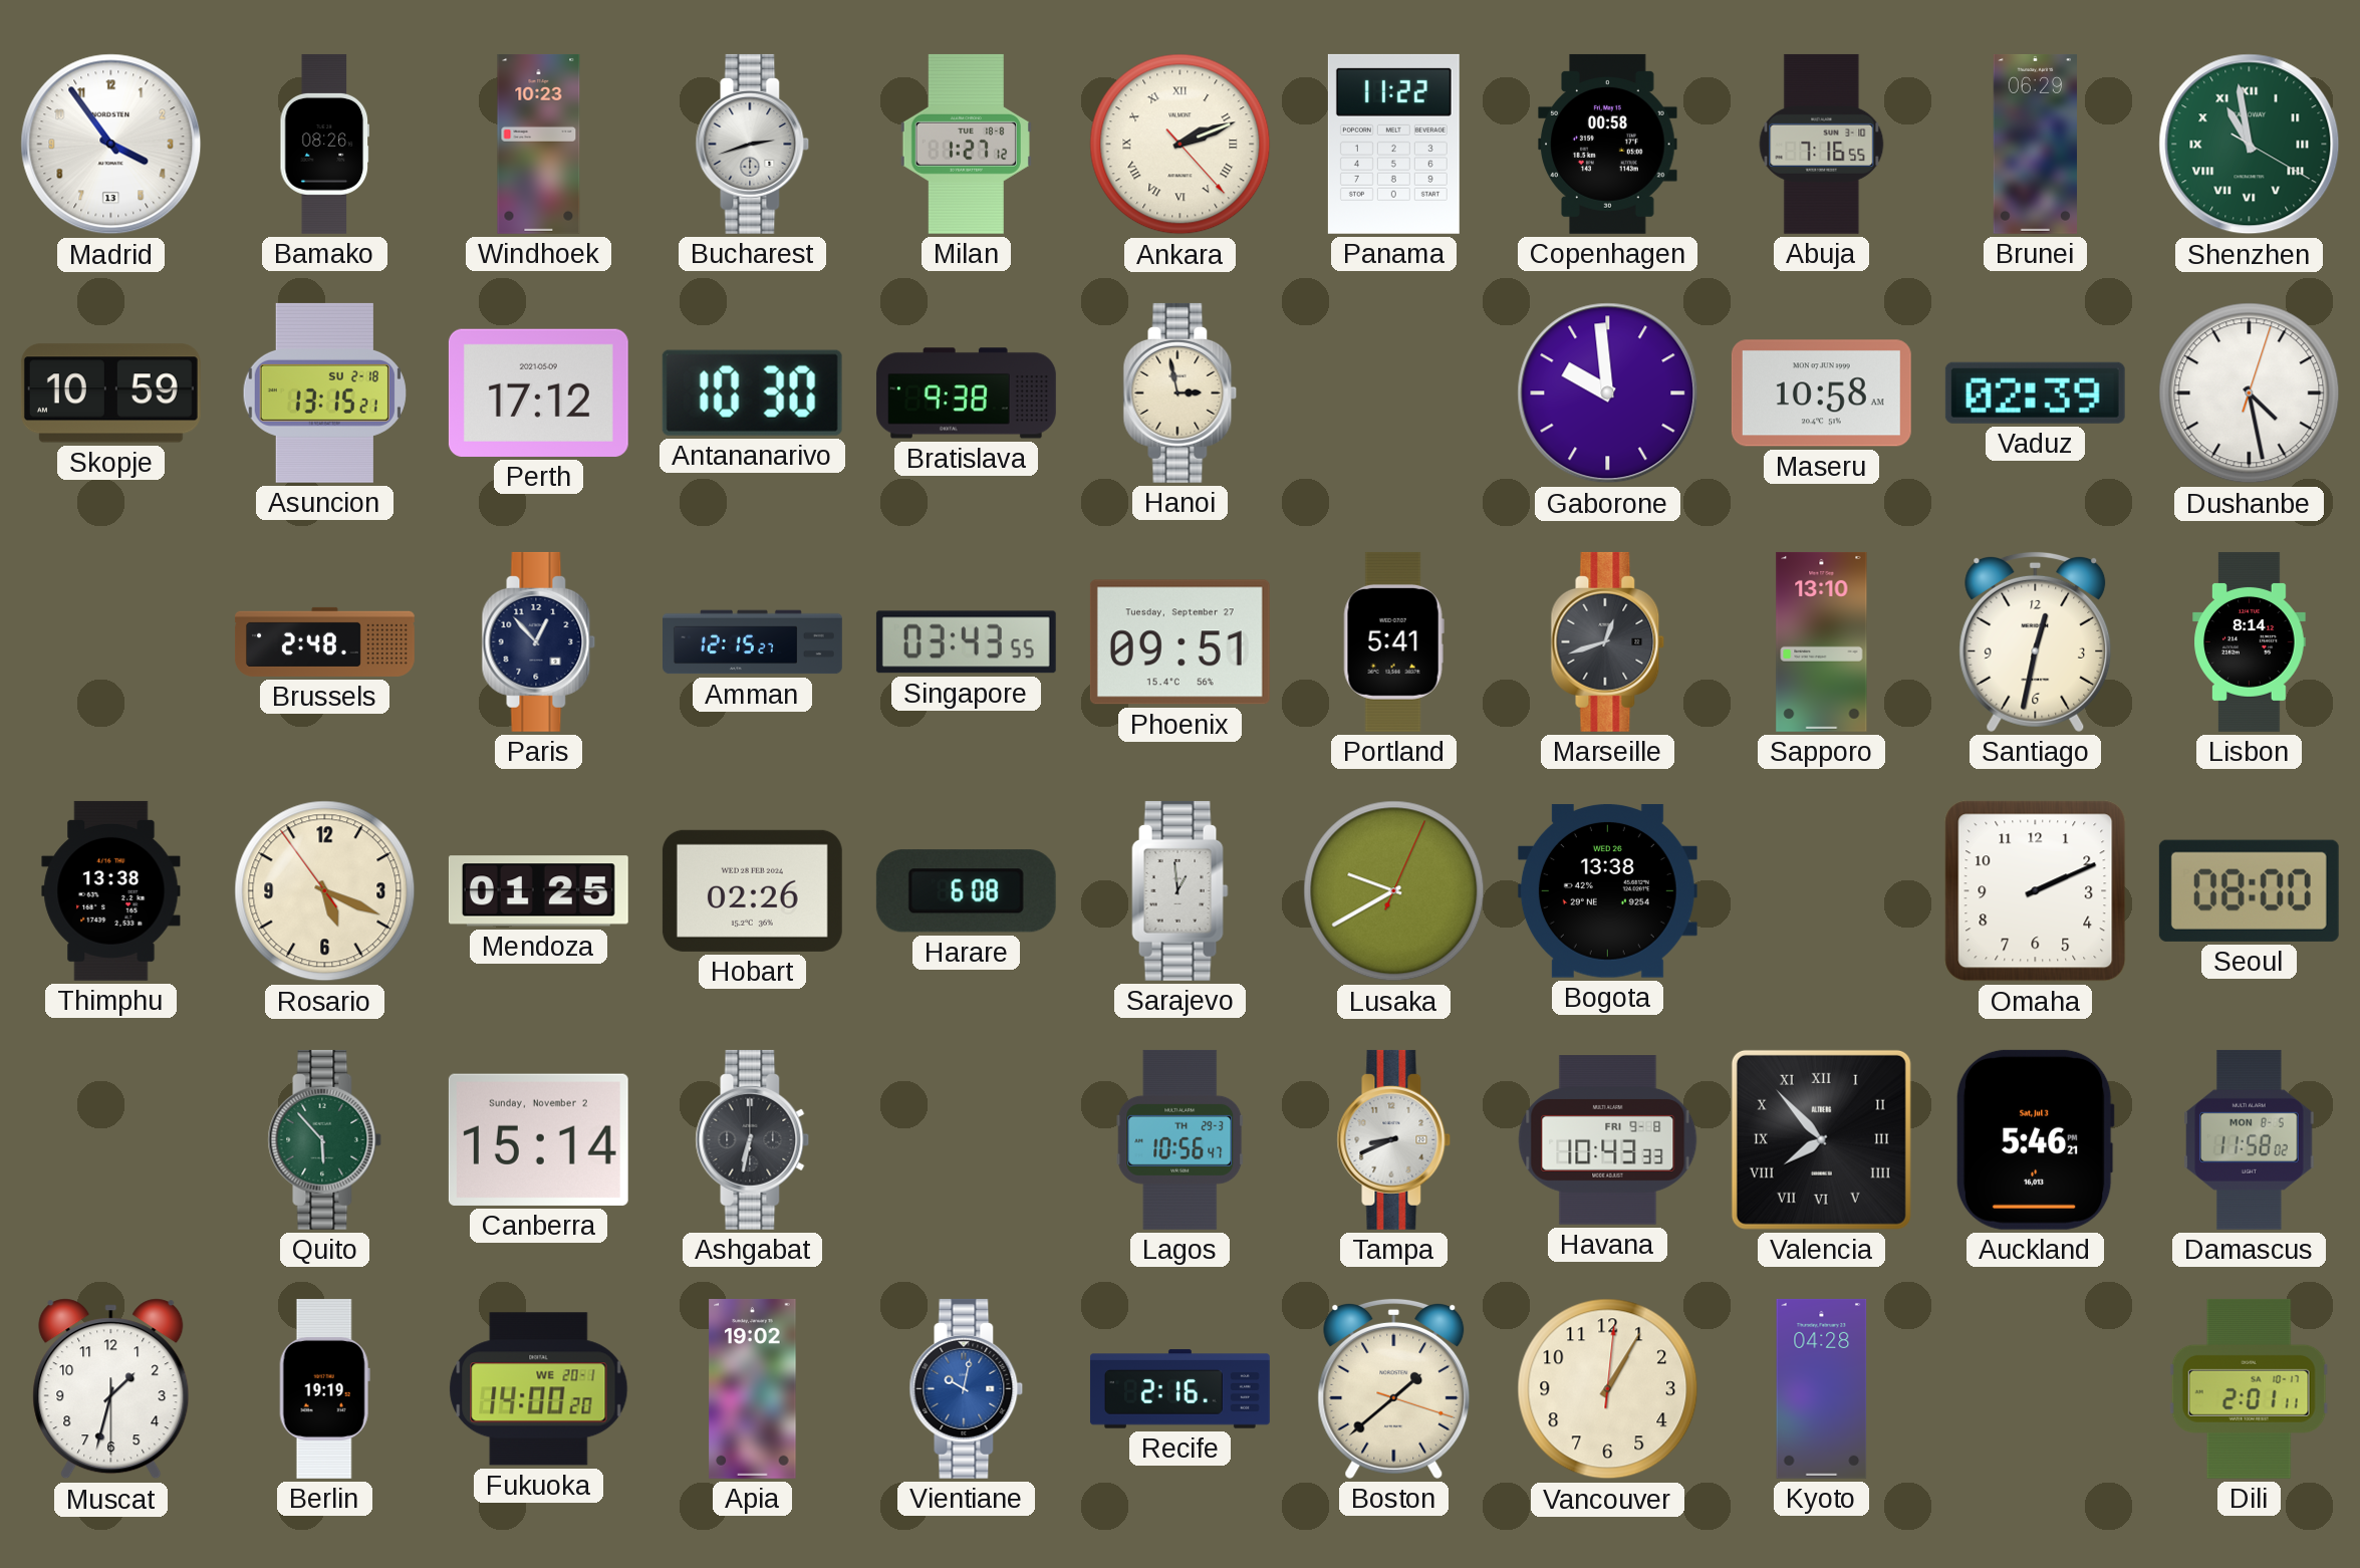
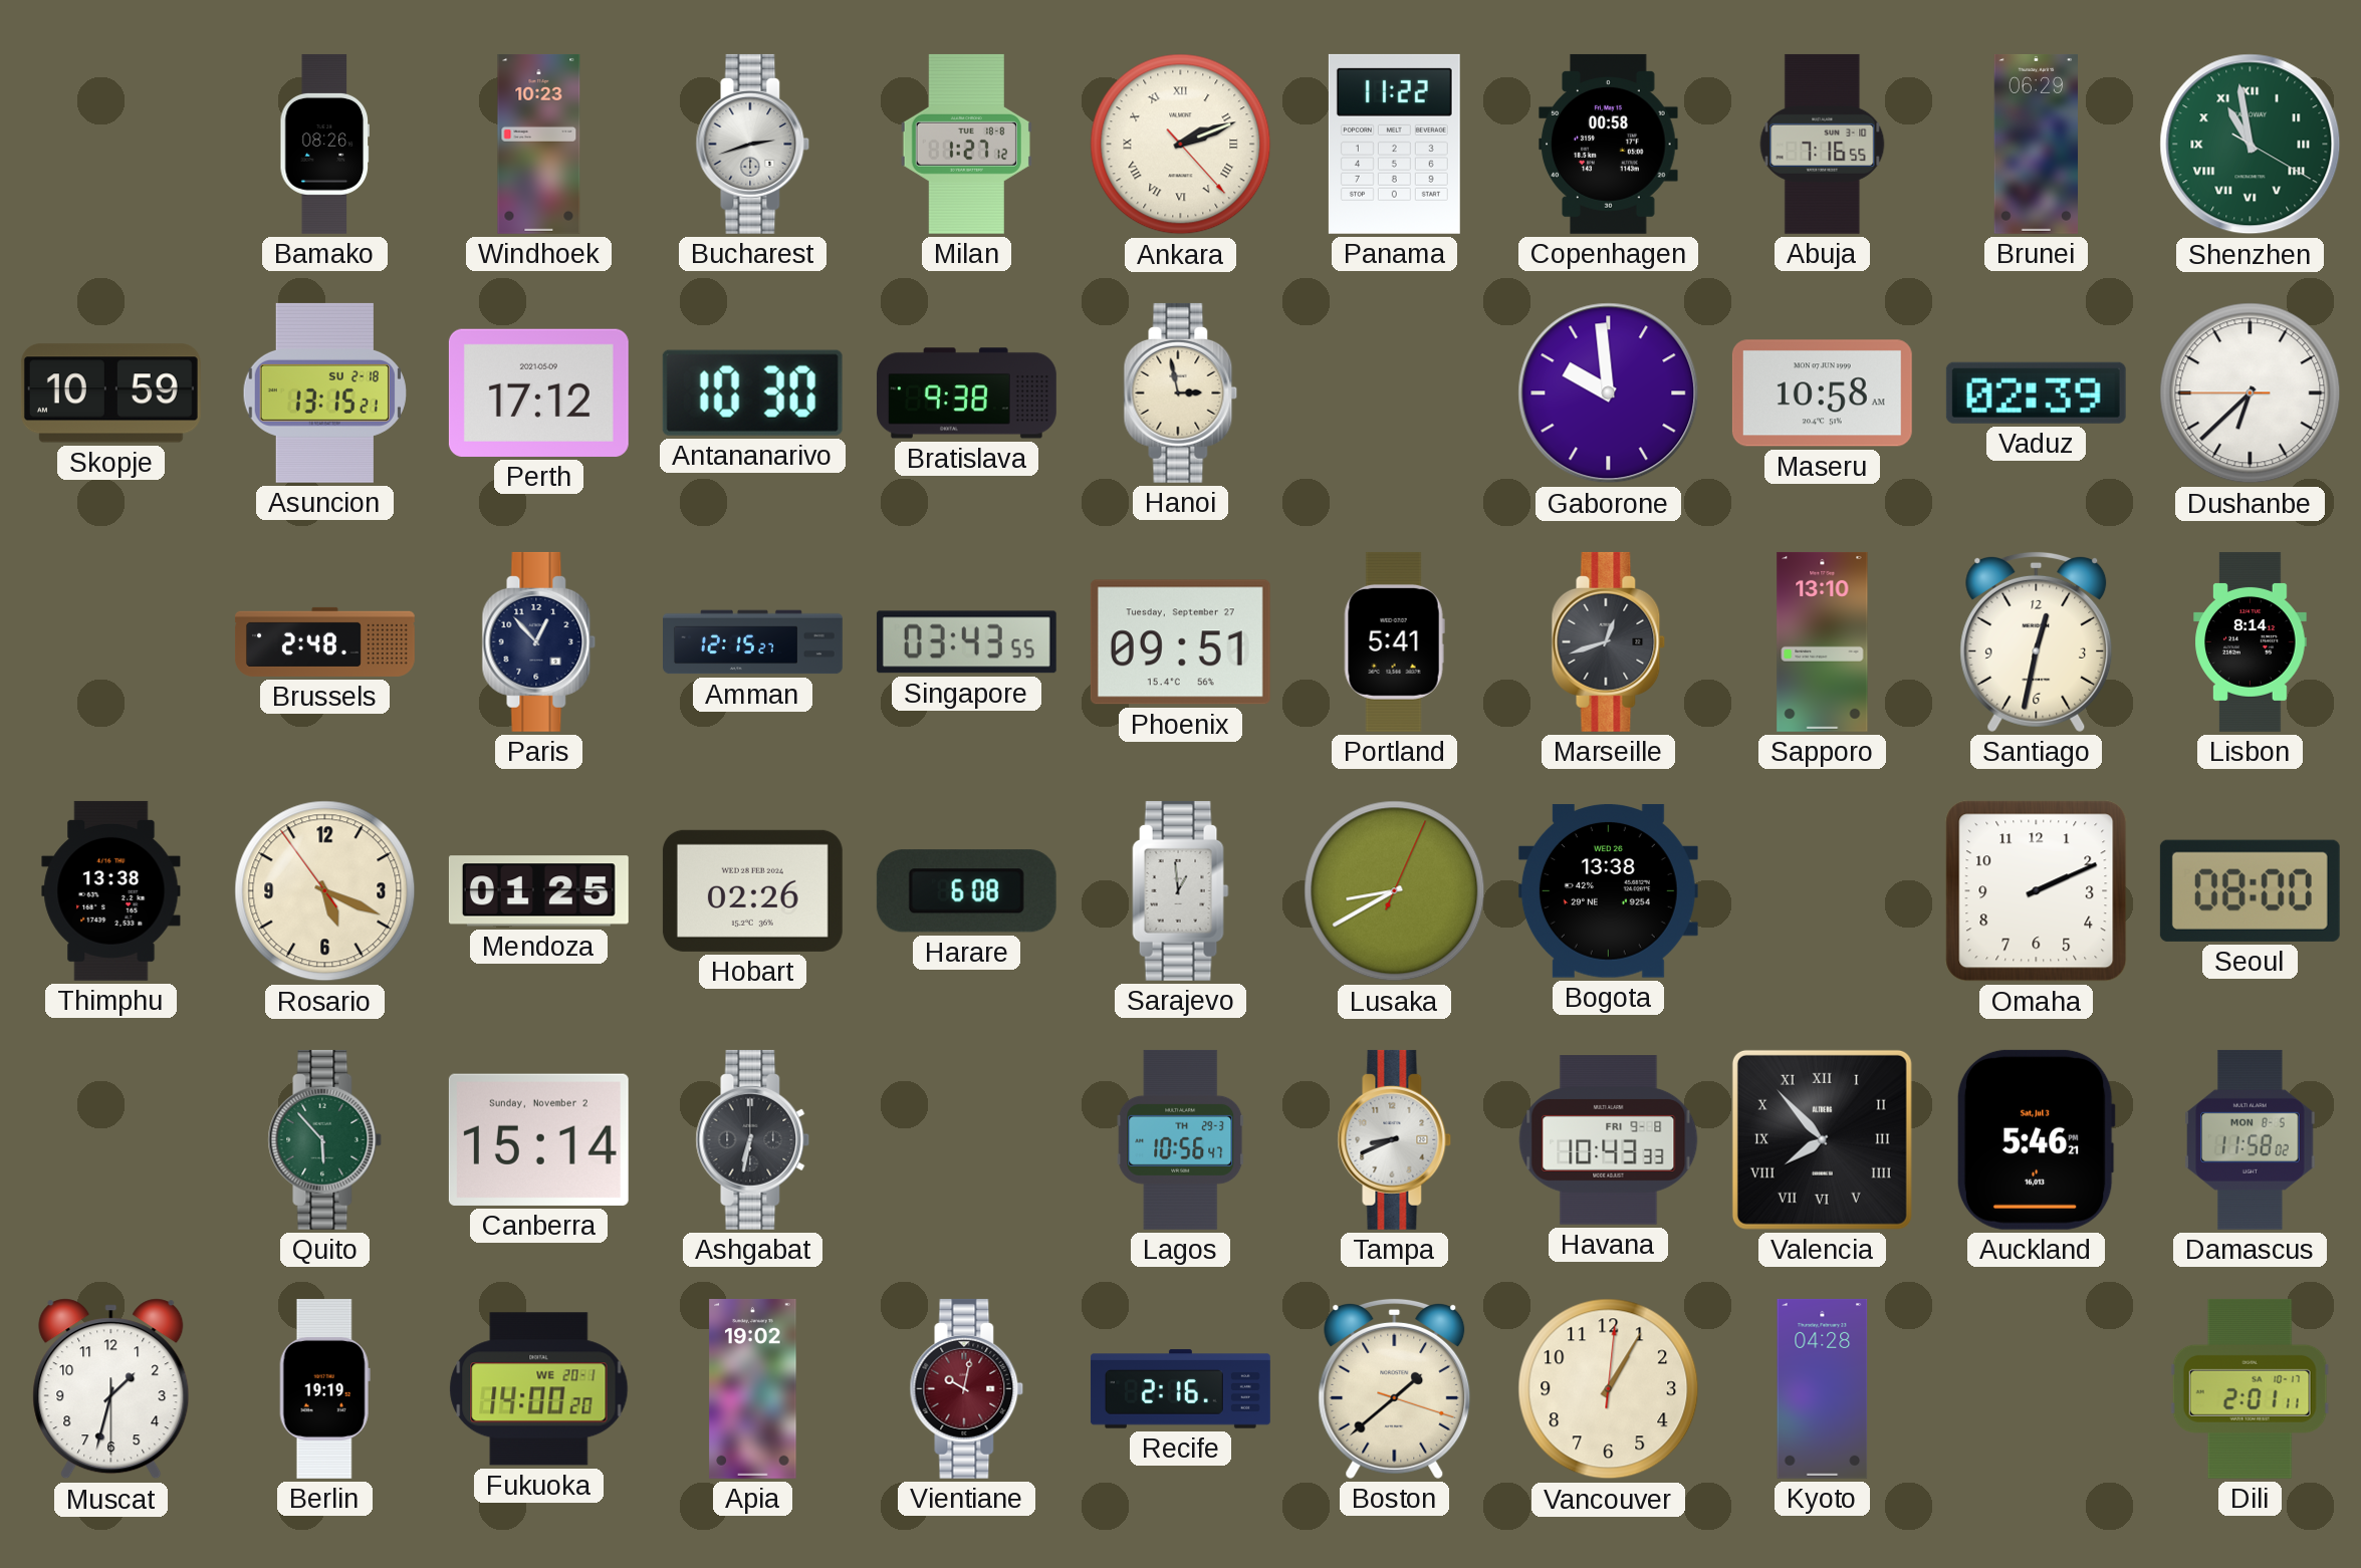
Madrid: 3:54 -> none
Dushanbe: 4:28 -> 6:37
Lusaka: 9:40 -> 8:40
Vientiane dial: blue -> burgundy
